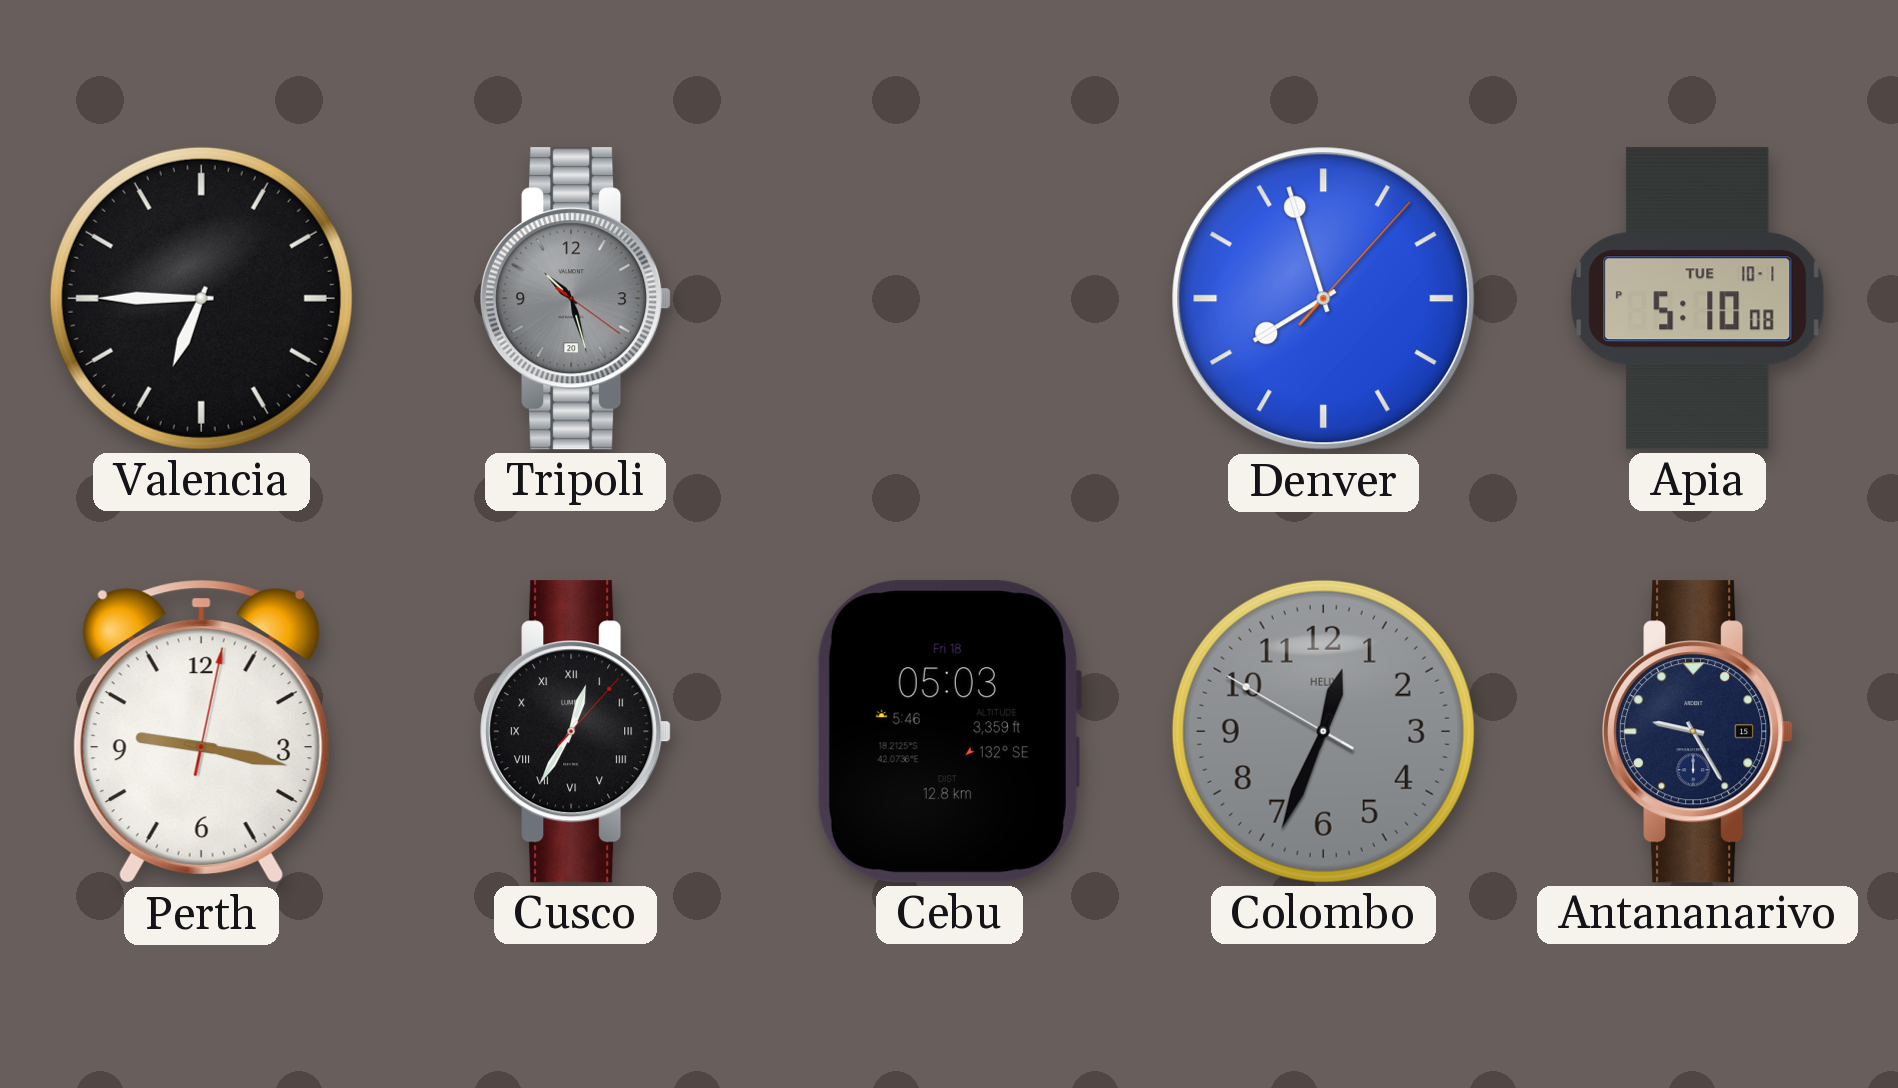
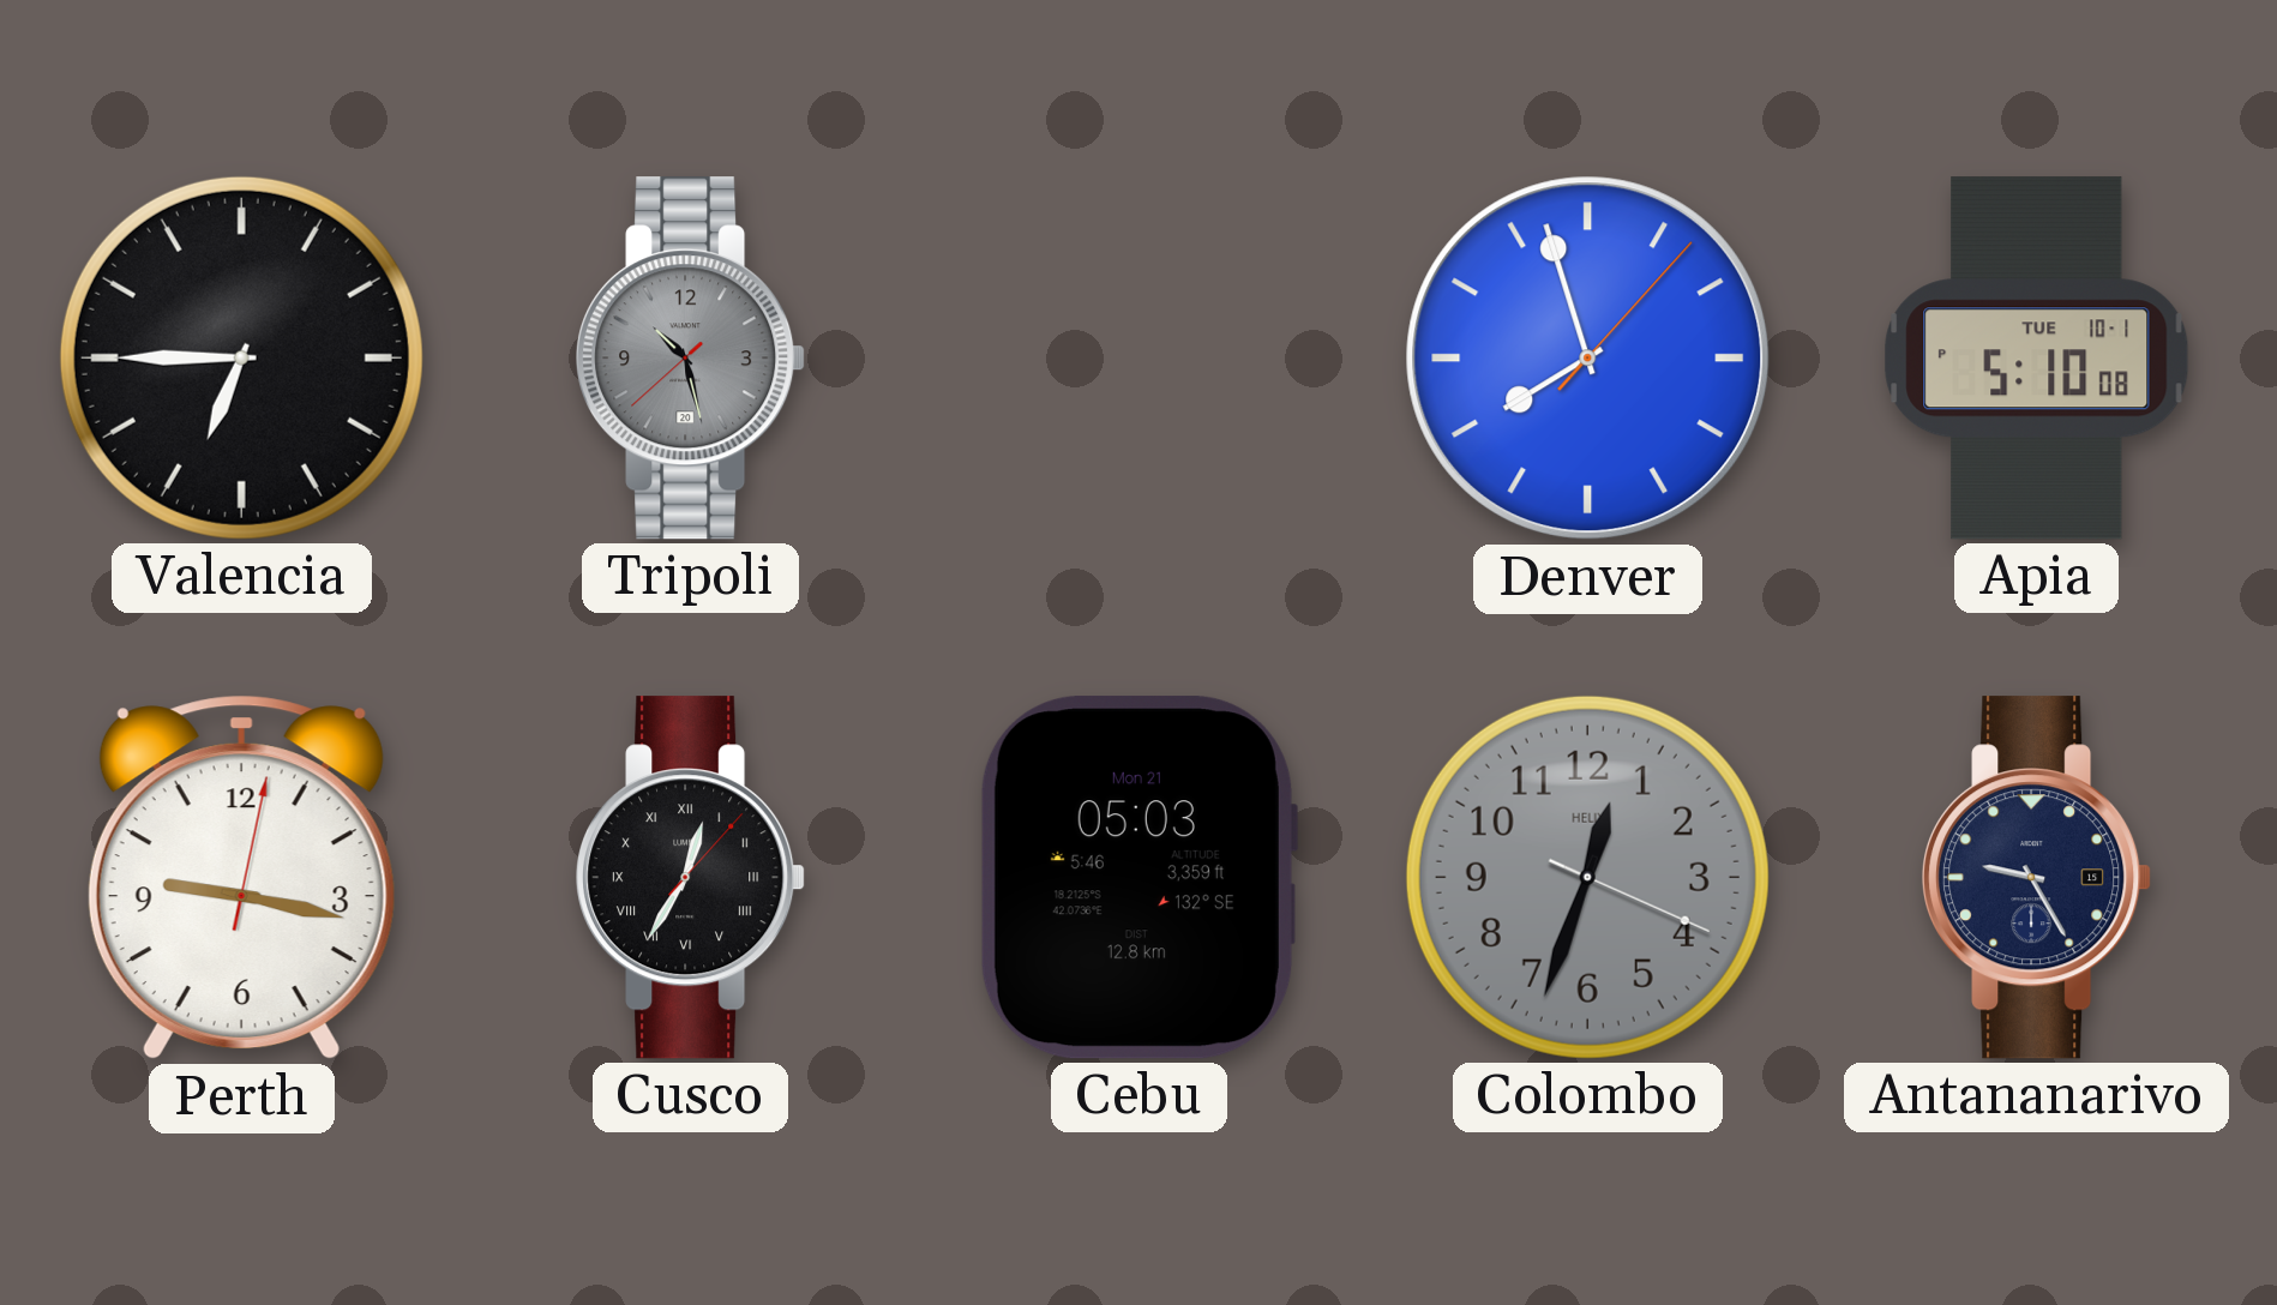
Tripoli: 10:27:21 -> 10:27:38
Cebu date: Fri 18 -> Mon 21
Colombo: 12:33:50 -> 12:33:19
